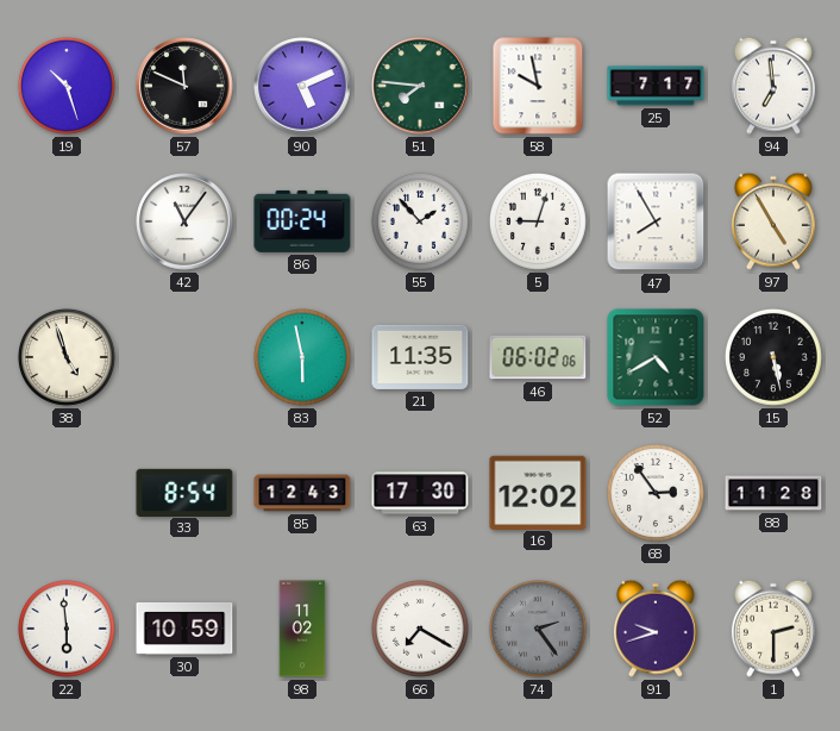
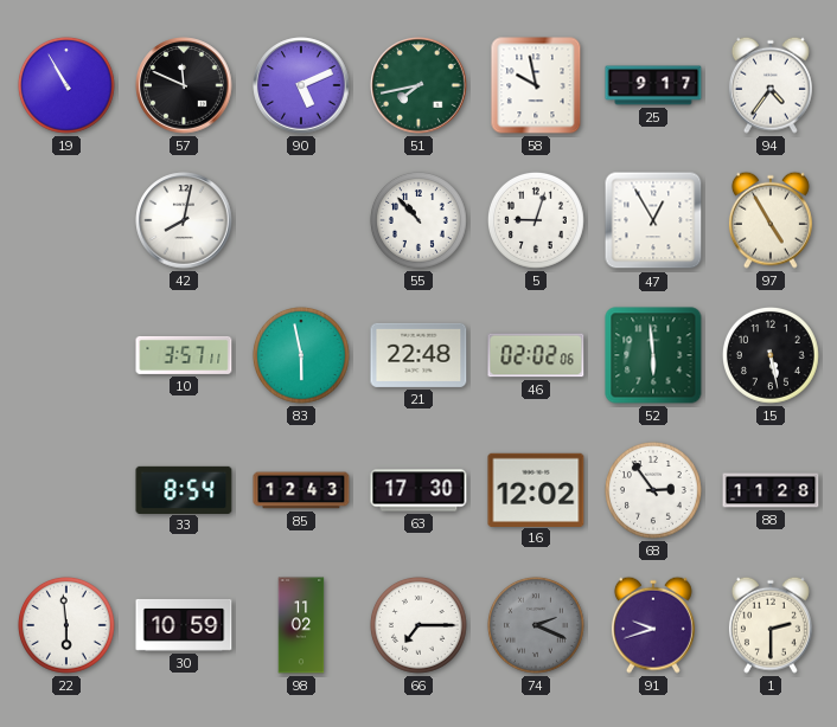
19: 10:27 -> 10:55
51: 7:46 -> 7:43
25: 7:17 -> 9:17
94: 6:59 -> 4:36
42: 11:06 -> 8:02
86: 00:24 -> none
55: 1:53 -> 10:53
47: 7:55 -> 12:55
38: 4:57 -> none
10: none -> 3:57
21: 11:35 -> 22:48
46: 06:02 -> 02:02
52: 4:40 -> 5:59
66: 7:20 -> 7:15
74: 2:24 -> 2:19
